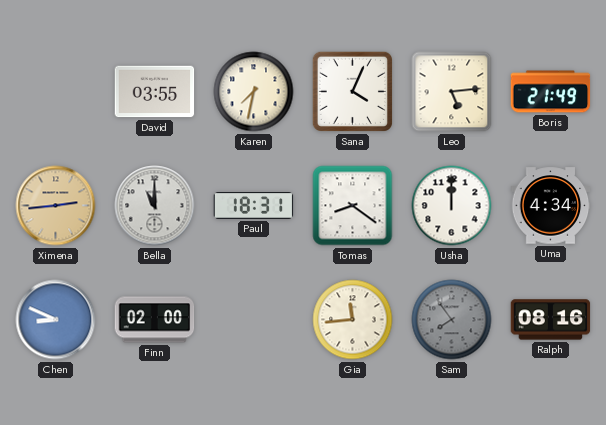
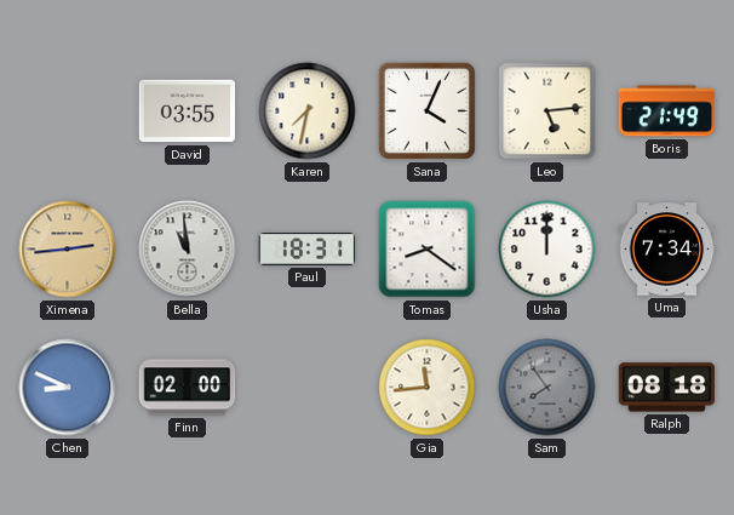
Bella: 11:00 -> 10:59
Uma: 4:34 -> 7:34
Ralph: 08:16 -> 08:18
